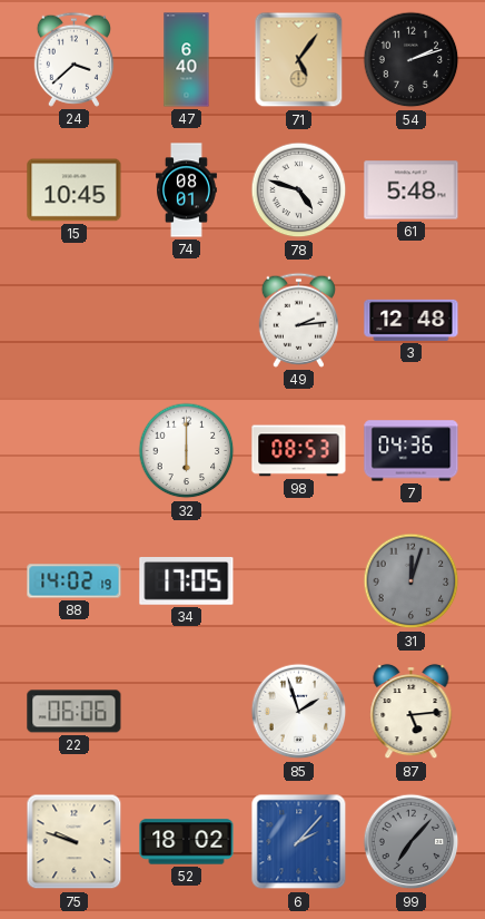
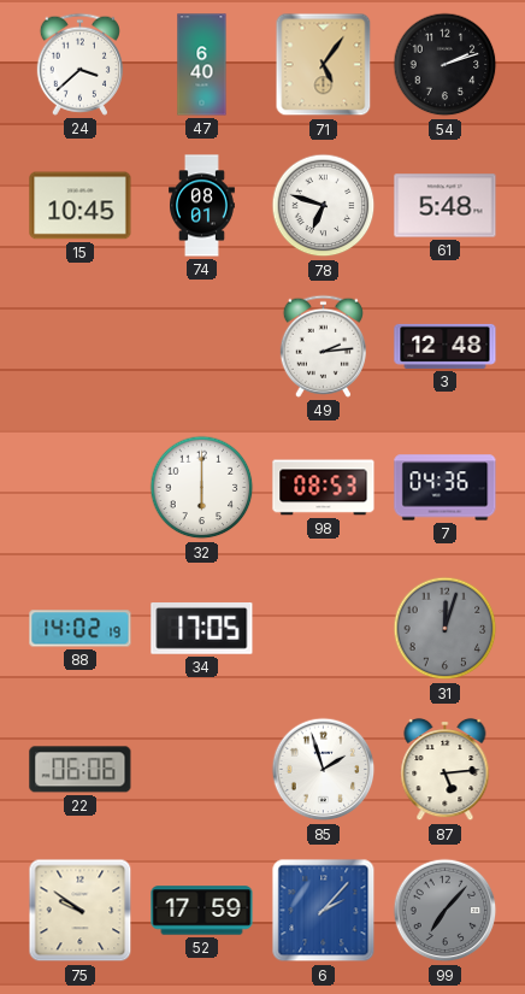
78: 4:48 -> 6:48
75: 9:48 -> 9:51
52: 18:02 -> 17:59
